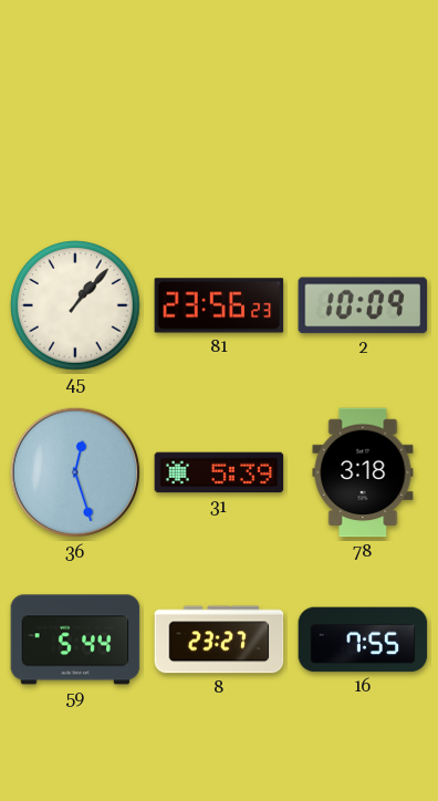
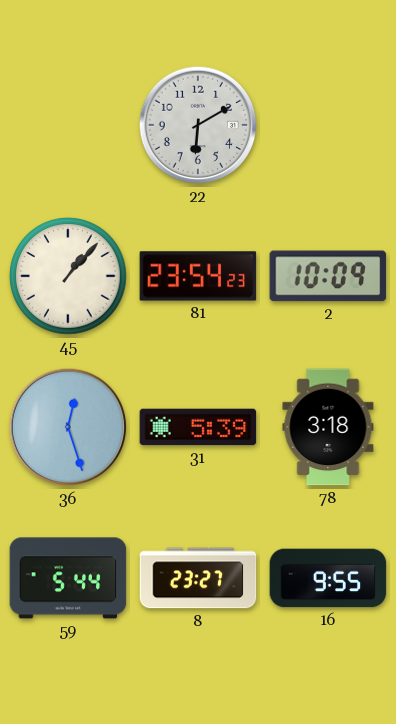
22: none -> 6:10
81: 23:56 -> 23:54
16: 7:55 -> 9:55
